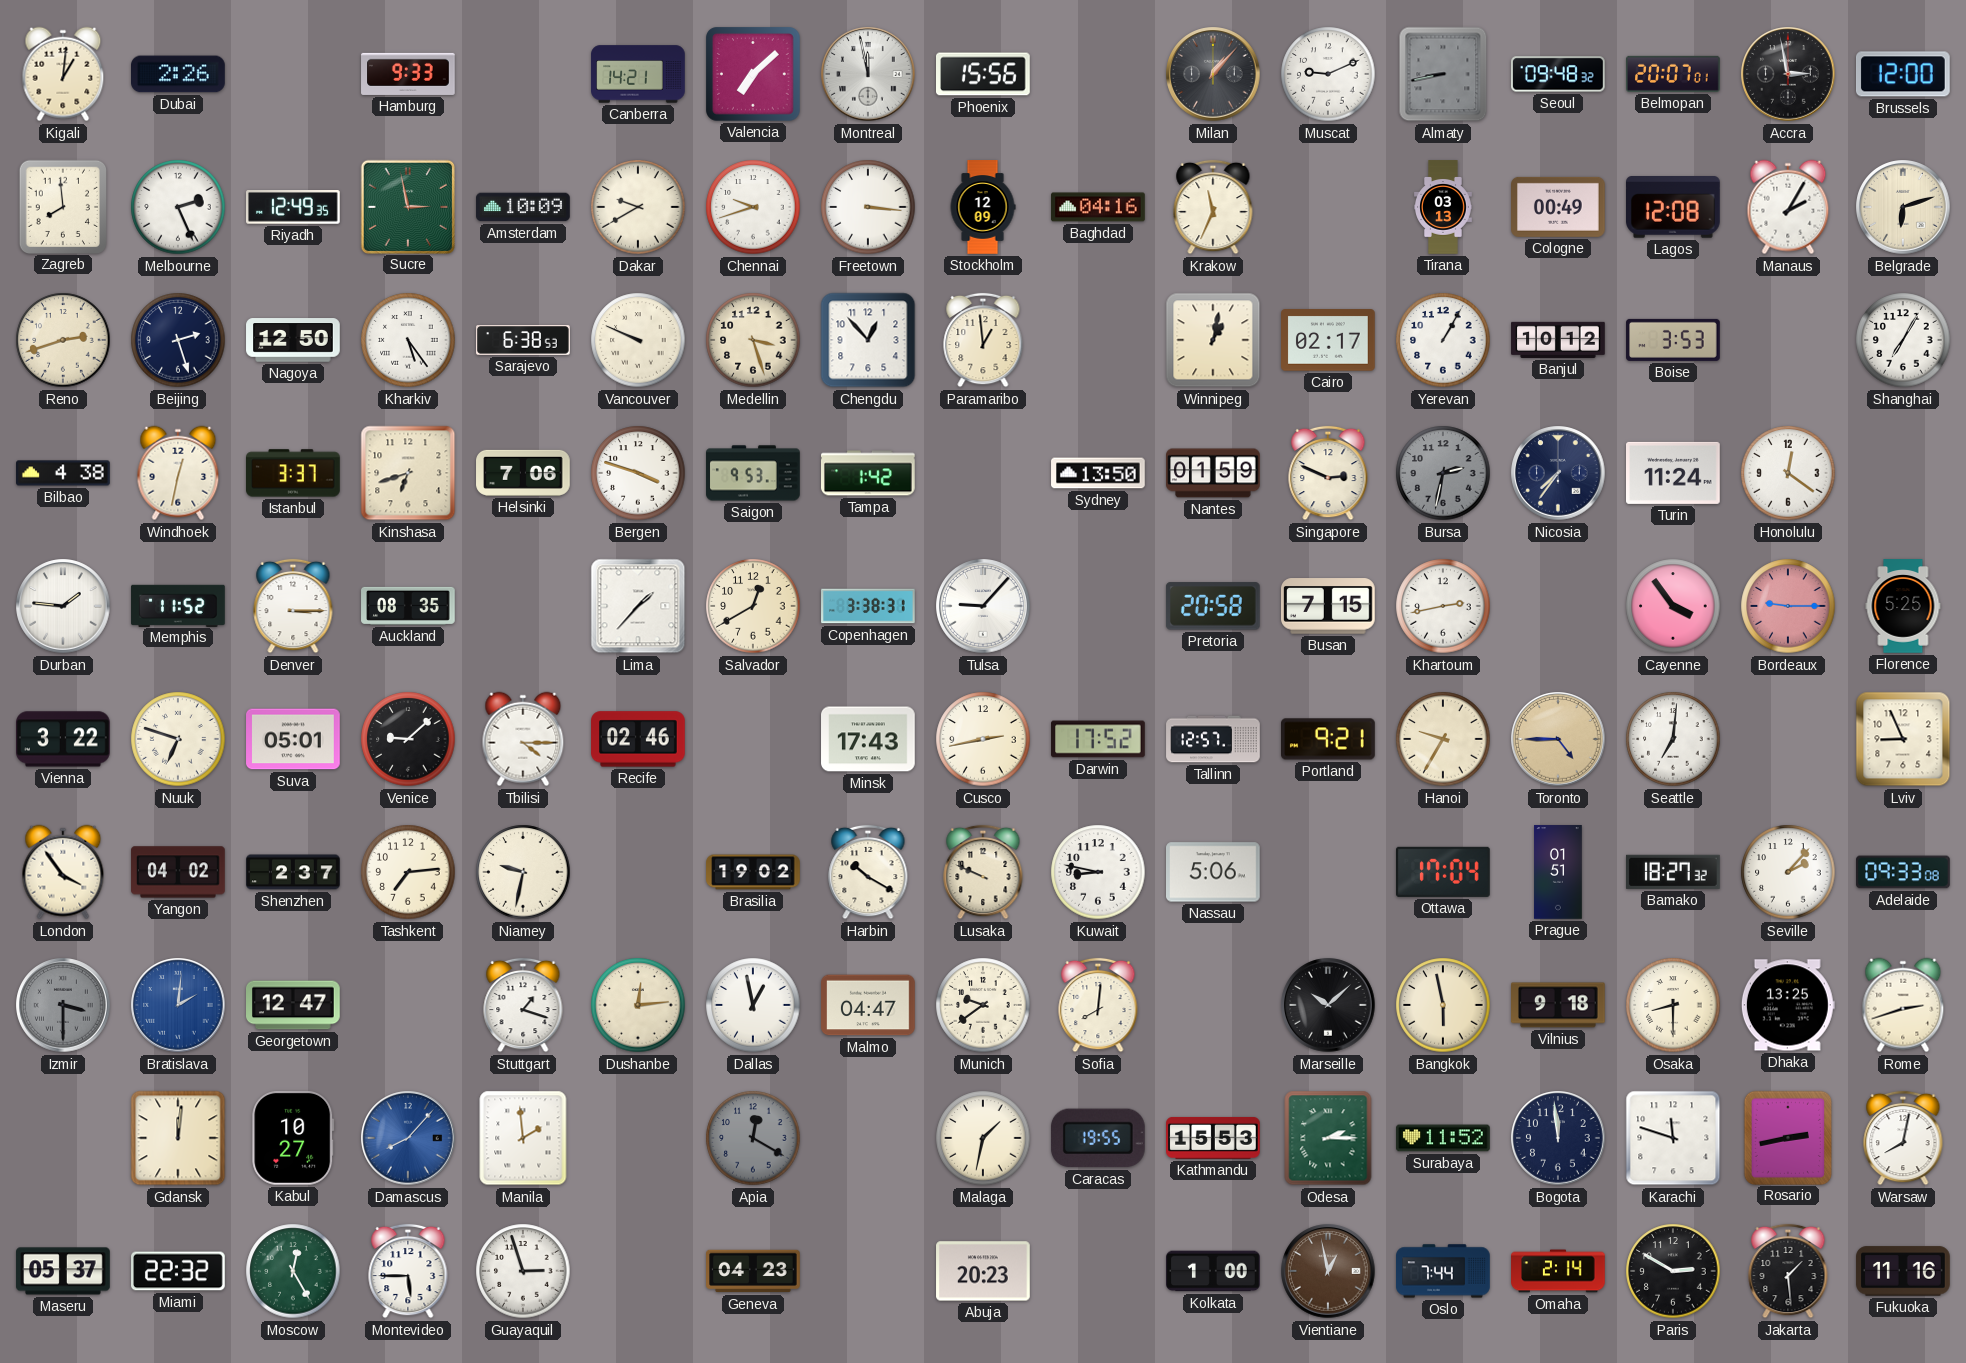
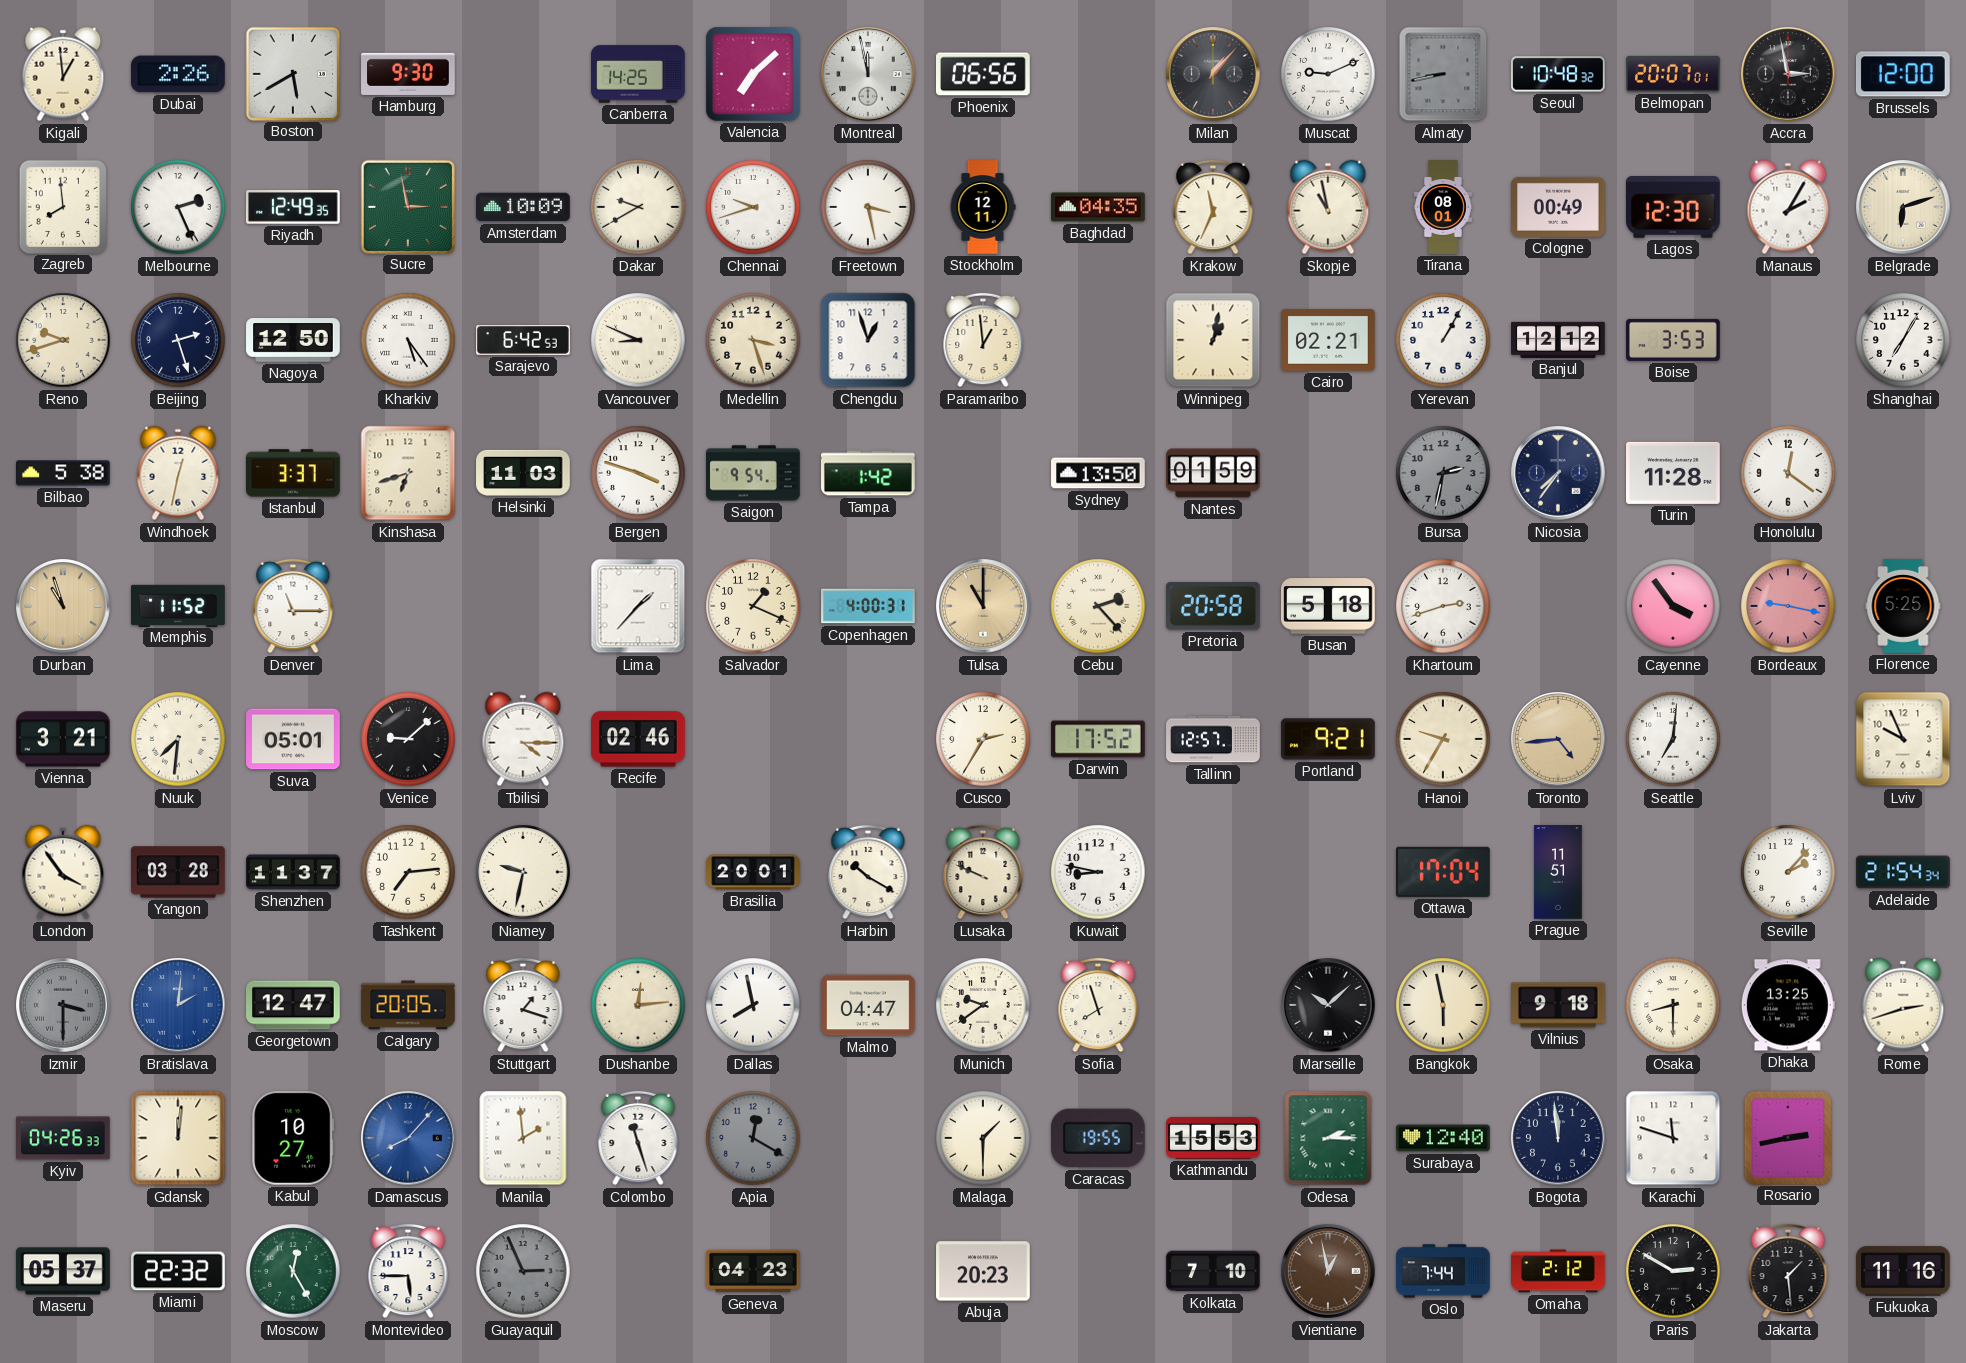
Kigali: 1:01 -> 12:59
Boston: none -> 5:40
Hamburg: 9:33 -> 9:30
Canberra: 14:21 -> 14:25
Phoenix: 15:56 -> 06:56
Seoul: 09:48 -> 10:48
Freetown: 3:16 -> 3:28
Stockholm: 12:09 -> 12:11
Baghdad: 04:16 -> 04:35
Skopje: none -> 10:58
Tirana: 03:13 -> 08:01
Lagos: 12:08 -> 12:30
Reno: 2:42 -> 9:42
Sarajevo: 6:38 -> 6:42
Vancouver: 9:49 -> 8:49
Chengdu: 12:53 -> 12:57
Cairo: 02:17 -> 02:21
Banjul: 10:12 -> 12:12
Bilbao: 4:38 -> 5:38
Helsinki: 7:06 -> 11:03
Saigon: 9:53 -> 9:54
Singapore: 2:49 -> none
Turin: 11:24 -> 11:28
Durban: 1:46 -> 10:57
Durban dial: white -> champagne
Denver: 3:15 -> 11:15
Auckland: 08:35 -> none
Salvador: 12:40 -> 1:19
Copenhagen: 3:38 -> 4:00
Tulsa: 9:07 -> 11:00
Tulsa dial: white -> champagne
Cebu: none -> 2:23
Busan: 7:15 -> 5:18
Khartoum: 2:43 -> 2:42
Bordeaux: 9:15 -> 9:17
Vienna: 3:22 -> 3:21
Nuuk: 6:48 -> 7:31
Minsk: 17:43 -> none
Cusco: 2:43 -> 2:35
Toronto: 4:45 -> 4:44
Lviv: 8:56 -> 9:56
Yangon: 04:02 -> 03:28
Shenzhen: 2:37 -> 11:37
Brasilia: 19:02 -> 20:01
Nassau: 5:06 -> none
Prague: 01:51 -> 11:51
Bamako: 18:27 -> none
Adelaide: 09:33 -> 21:54
Calgary: none -> 20:05
Dallas: 12:58 -> 7:58
Sofia: 8:01 -> 7:57
Kyiv: none -> 04:26
Colombo: none -> 11:27
Malaga: 1:32 -> 1:30
Surabaya: 11:52 -> 12:40
Warsaw: 8:02 -> none
Guayaquil: 2:57 -> 2:56
Guayaquil dial: white -> grey
Kolkata: 1:00 -> 7:10
Omaha: 2:14 -> 2:12
